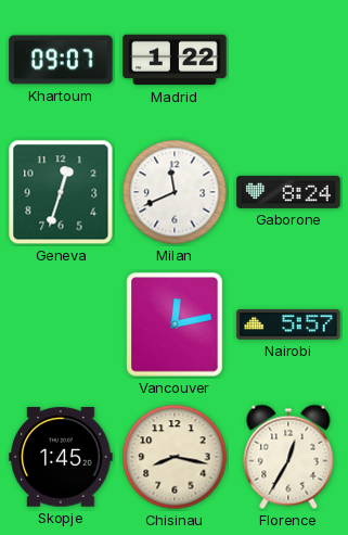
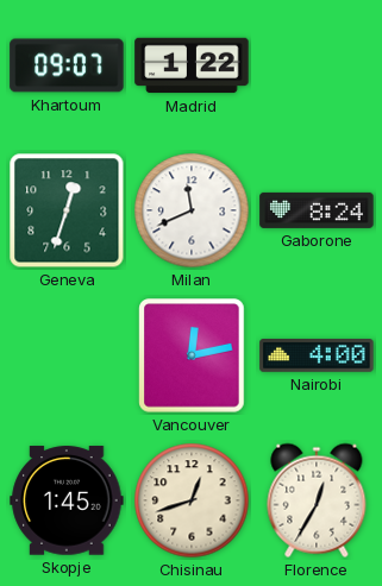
Nairobi: 5:57 -> 4:00
Chisinau: 8:17 -> 12:42
